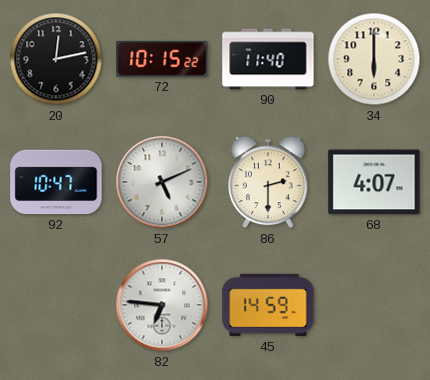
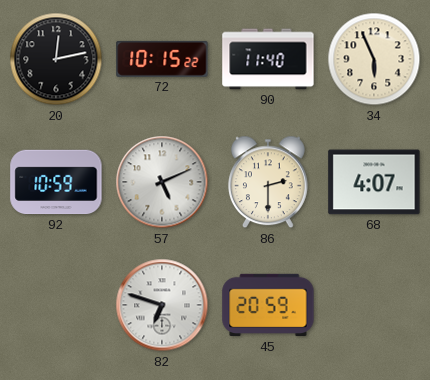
34: 6:00 -> 5:56
92: 10:47 -> 10:59
82: 6:46 -> 6:48
45: 14:59 -> 20:59
